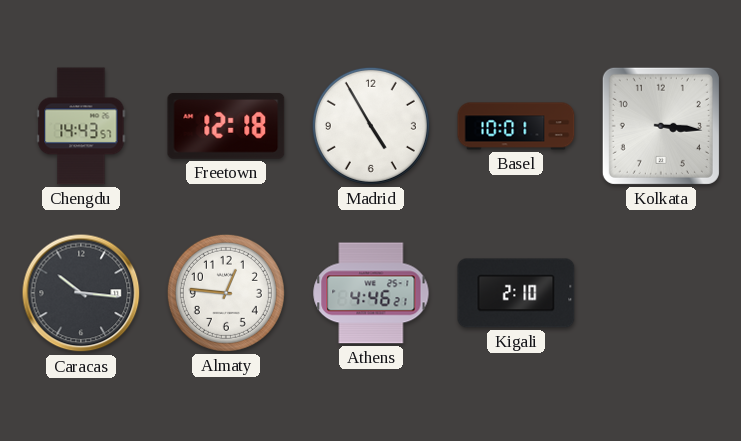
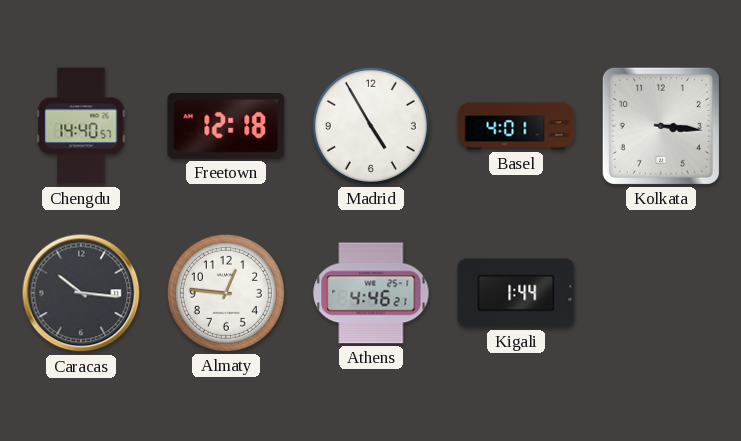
Chengdu: 14:43 -> 14:40
Basel: 10:01 -> 4:01
Kigali: 2:10 -> 1:44
